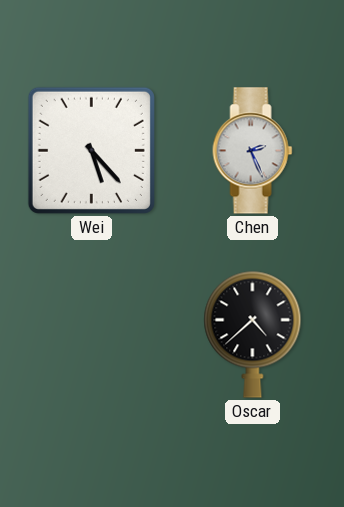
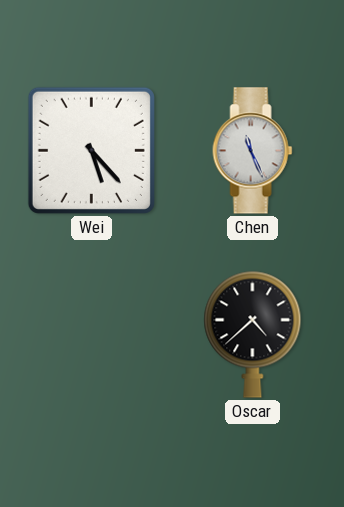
Chen: 2:26 -> 11:26
